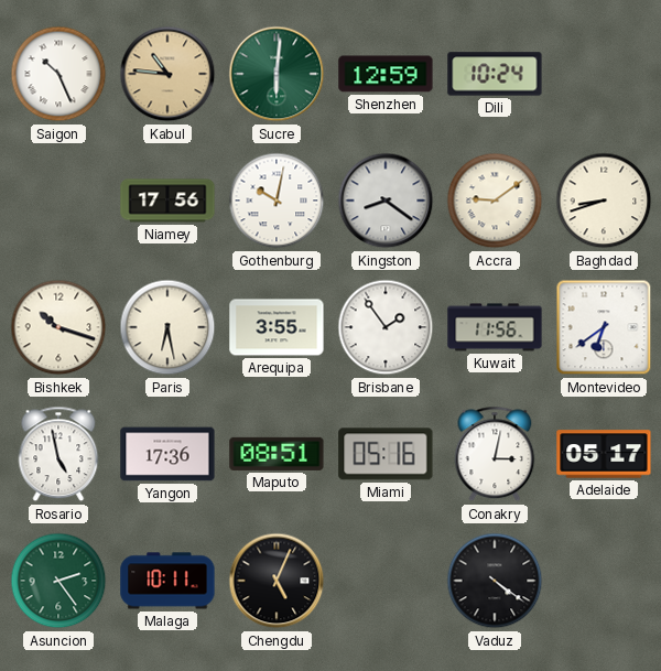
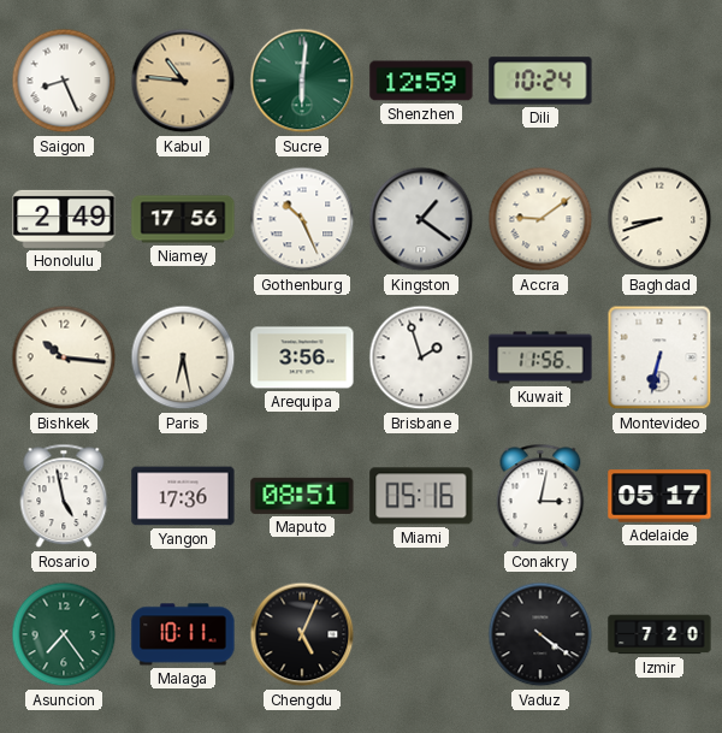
Saigon: 10:26 -> 8:26
Honolulu: none -> 2:49
Gothenburg: 10:02 -> 10:26
Kingston: 8:21 -> 1:21
Bishkek: 10:18 -> 10:16
Arequipa: 3:55 -> 3:56
Brisbane: 1:54 -> 1:57
Montevideo: 6:39 -> 6:32
Asuncion: 2:24 -> 7:24
Izmir: none -> 7:20
